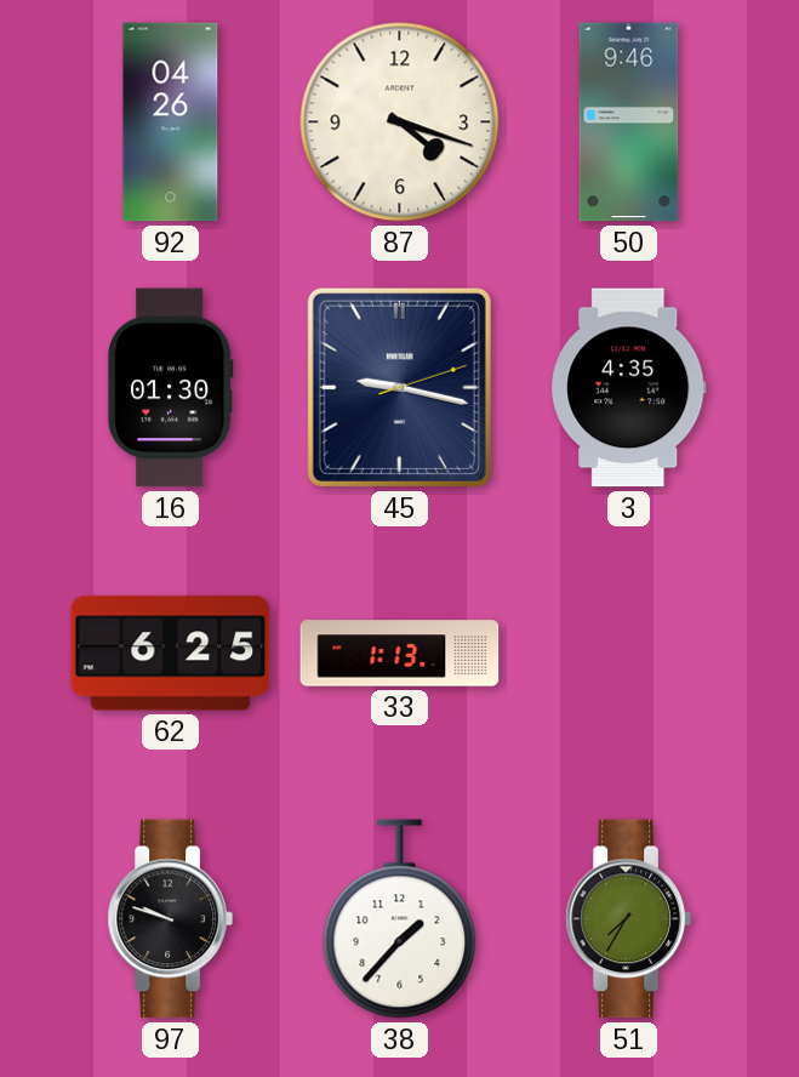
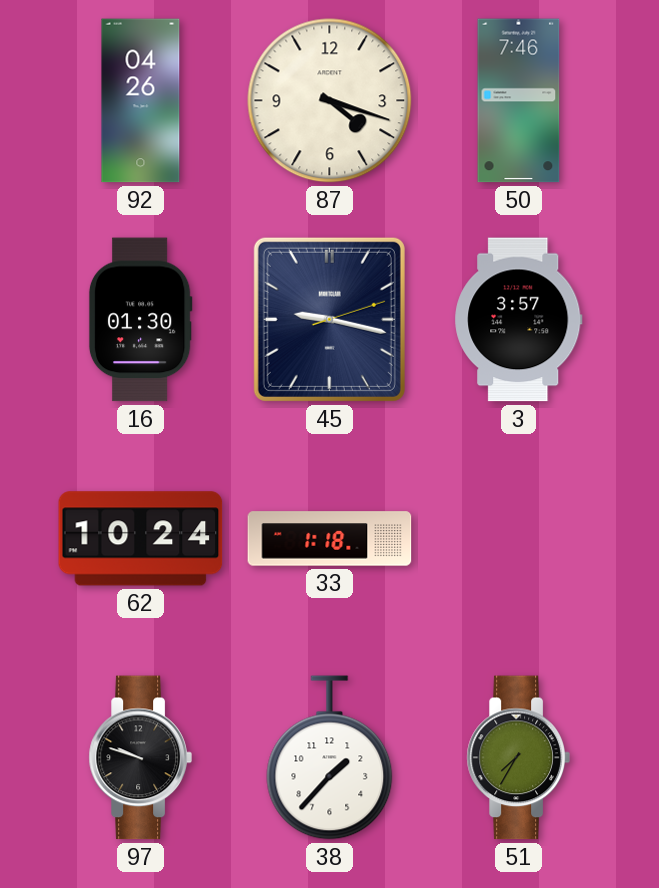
50: 9:46 -> 7:46
3: 4:35 -> 3:57
62: 6:25 -> 10:24
33: 1:13 -> 1:18
